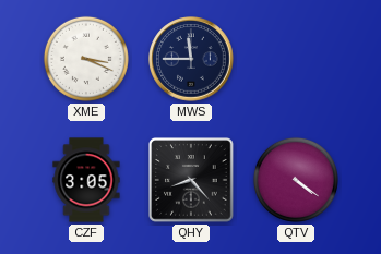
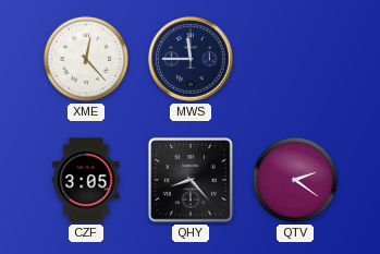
XME: 3:19 -> 12:23
QTV: 4:21 -> 2:21
